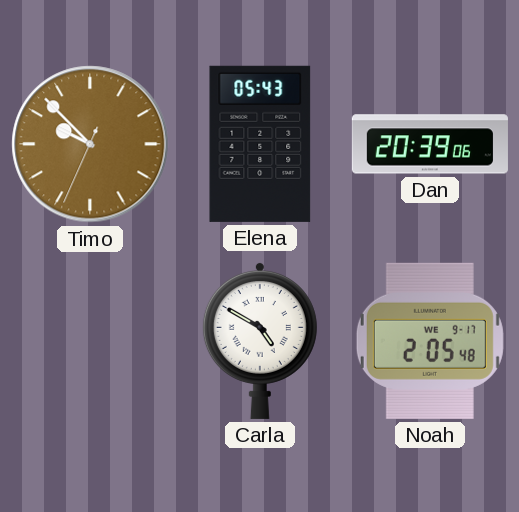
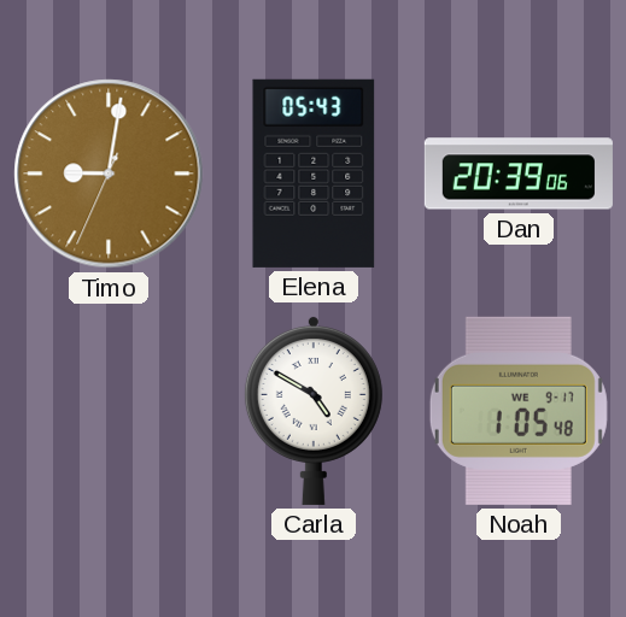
Timo: 9:52 -> 9:01
Noah: 2:05 -> 1:05
